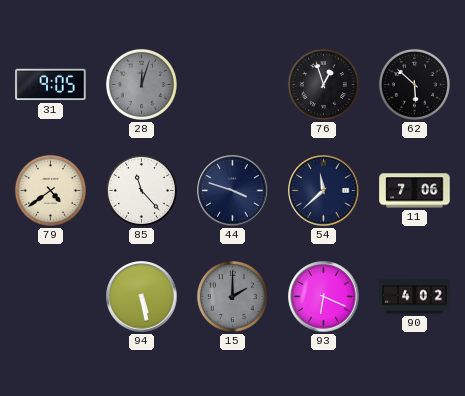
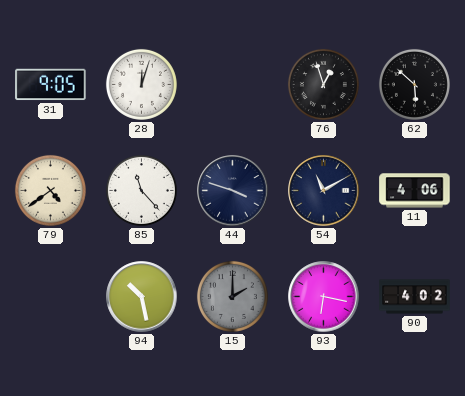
28 dial: grey -> white
54: 11:38 -> 11:10
11: 7:06 -> 4:06
94: 5:28 -> 10:28
93: 6:19 -> 6:17
